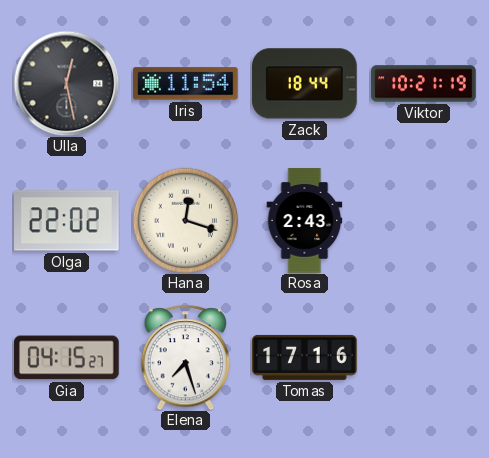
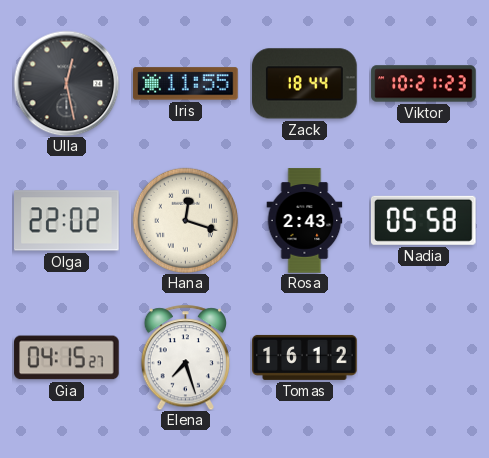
Iris: 11:54 -> 11:55
Viktor: 10:21:19 -> 10:21:23
Nadia: none -> 05:58
Tomas: 17:16 -> 16:12
